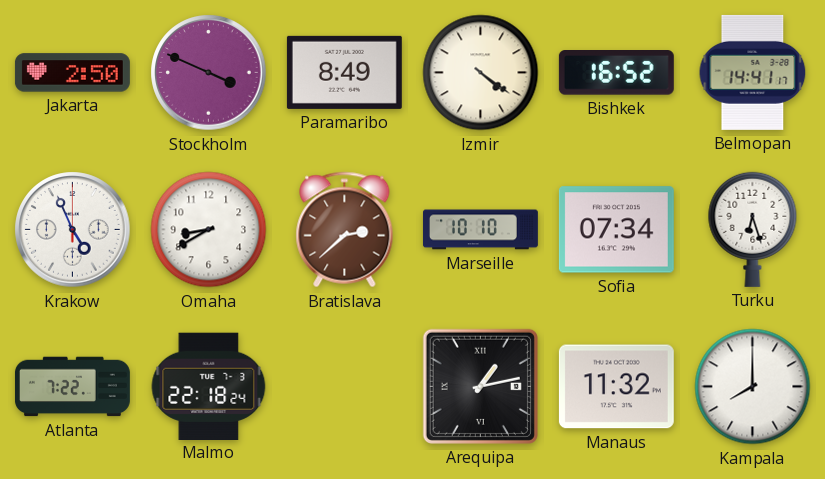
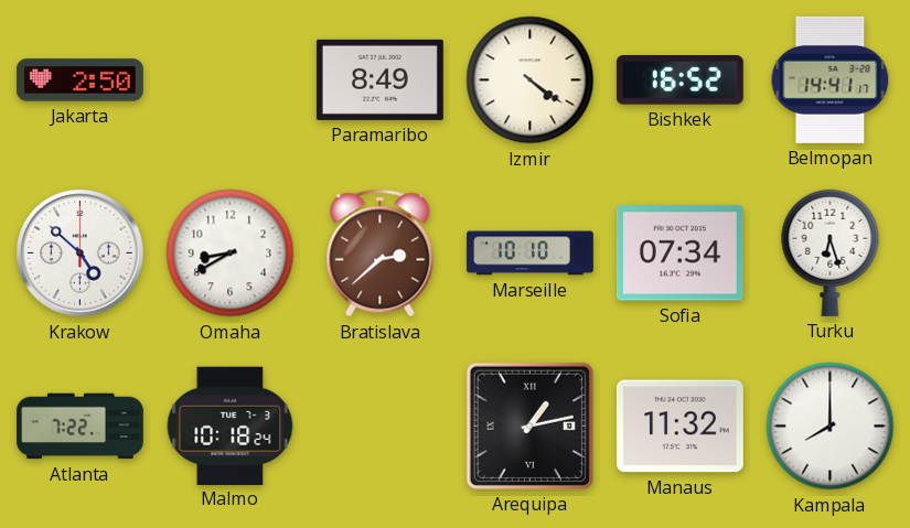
Stockholm: 3:49 -> none
Krakow: 4:56 -> 4:52
Malmo: 22:18 -> 10:18
